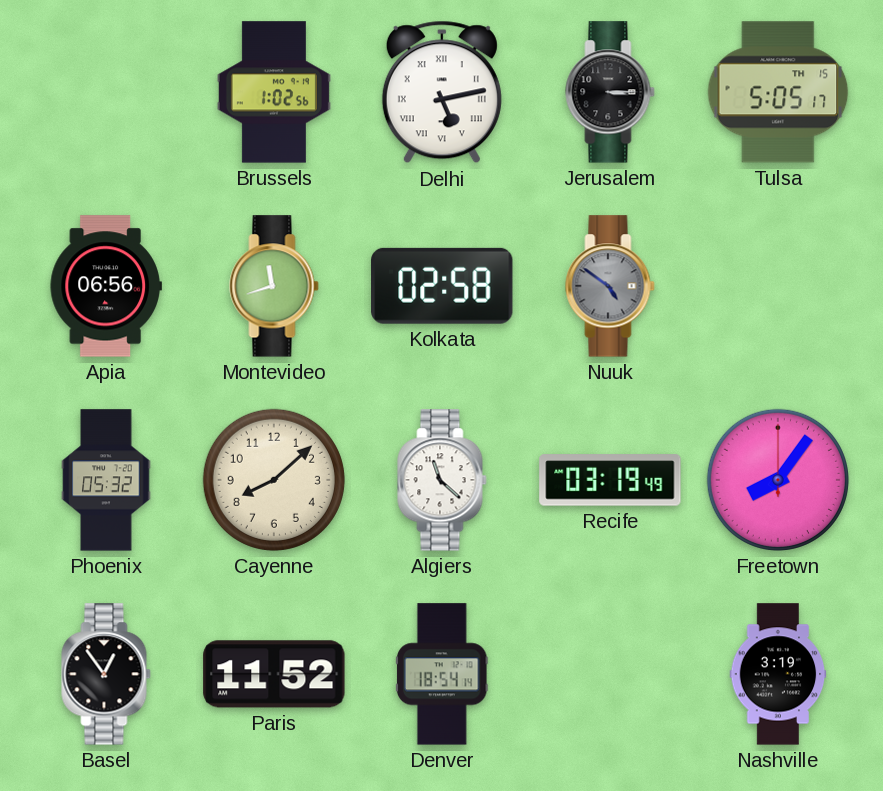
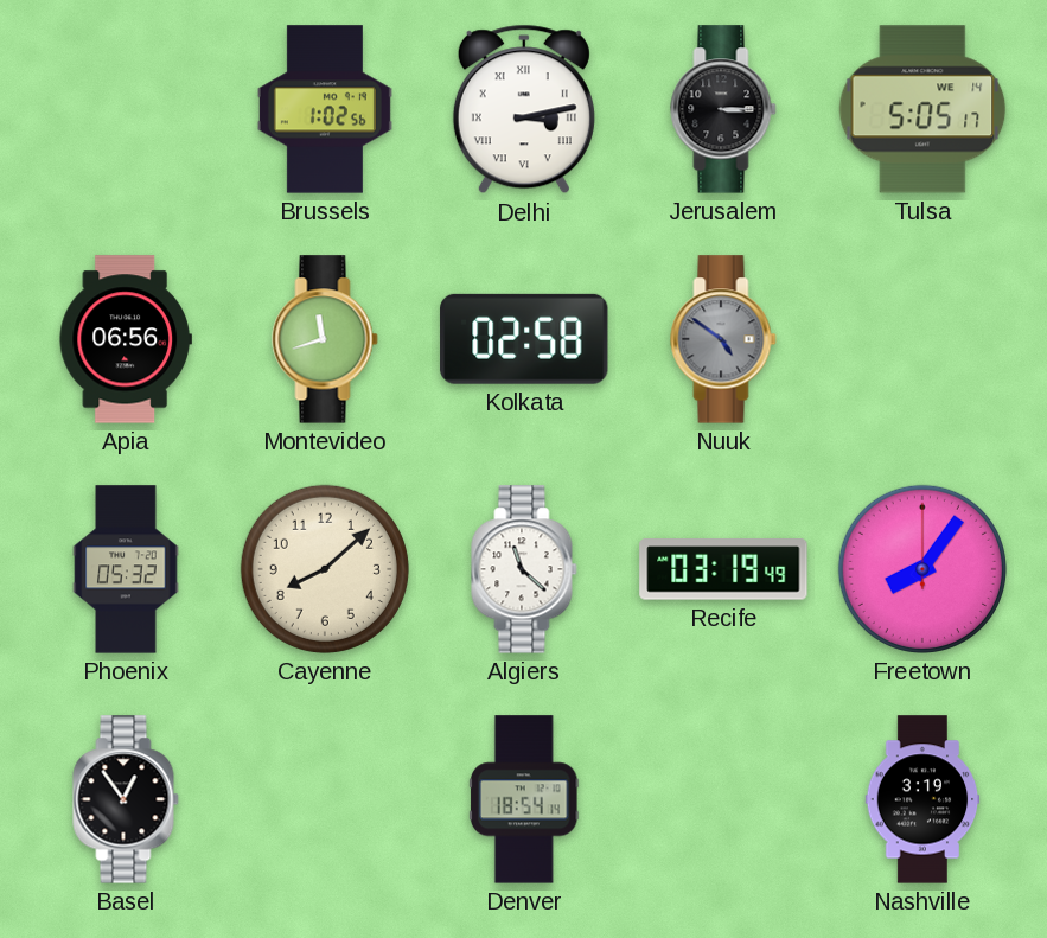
Delhi: 5:13 -> 3:13
Tulsa date: TH 15 -> WE 14
Paris: 11:52 -> none
